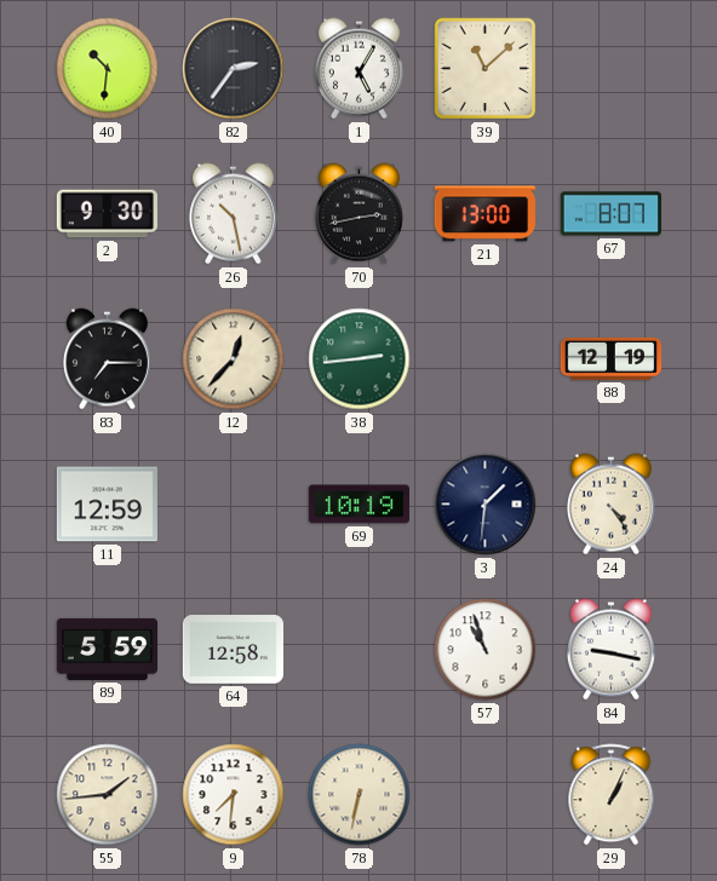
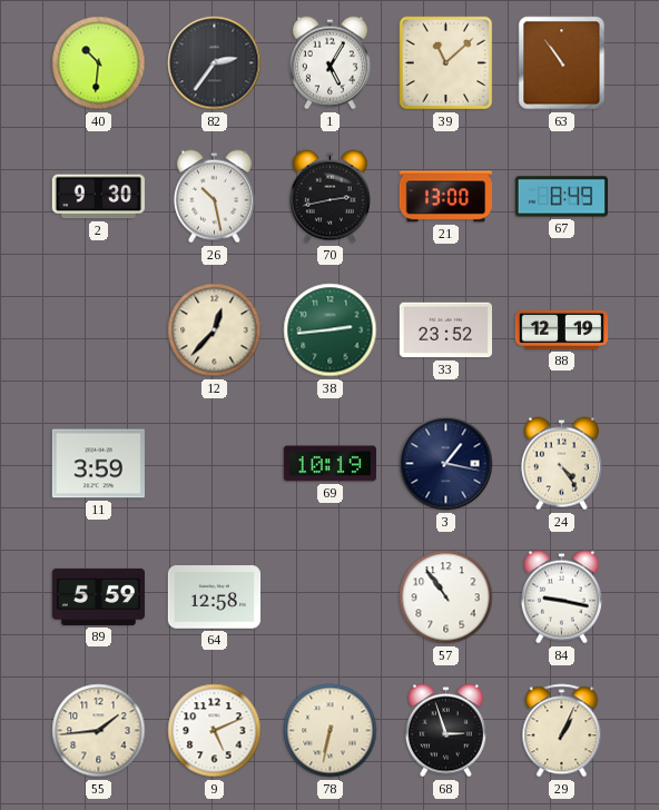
63: none -> 10:54
67: 8:07 -> 8:49
83: 7:15 -> none
33: none -> 23:52
11: 12:59 -> 3:59
3: 1:31 -> 1:17
57: 10:57 -> 10:54
9: 7:31 -> 5:11
68: none -> 2:57
